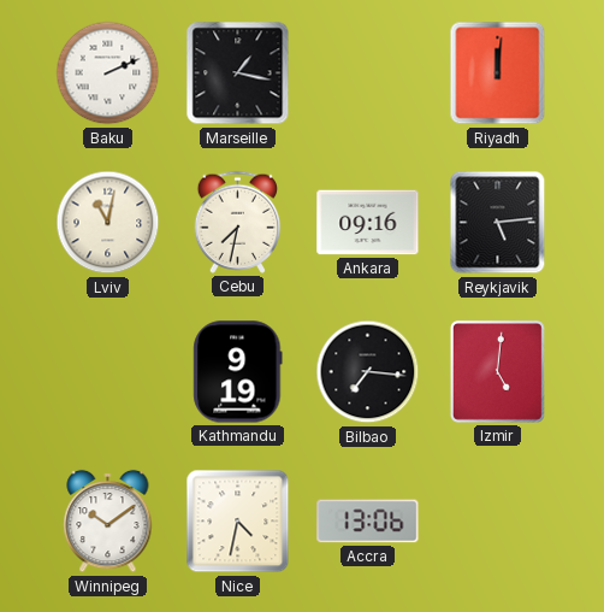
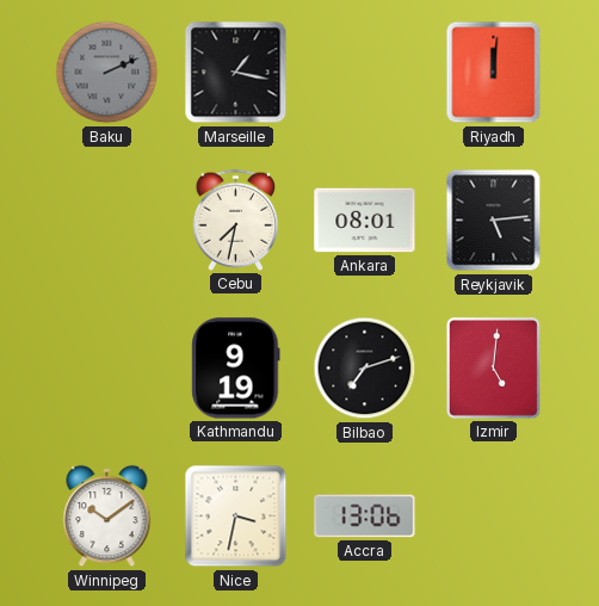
Baku dial: white -> grey
Lviv: 11:02 -> none
Ankara: 09:16 -> 08:01
Bilbao: 7:16 -> 7:12
Nice: 4:32 -> 3:32
